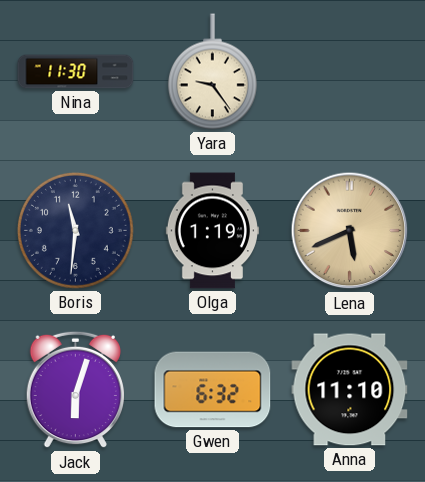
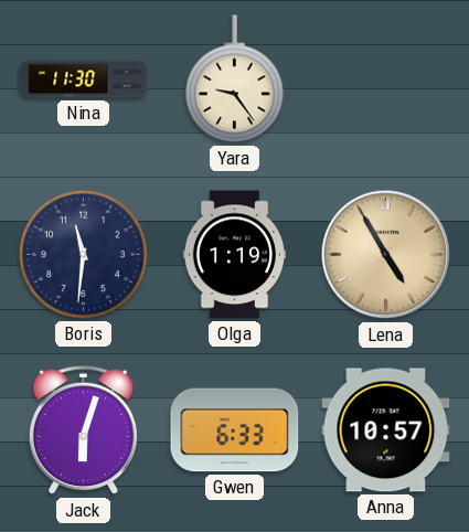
Lena: 5:41 -> 4:55
Gwen: 6:32 -> 6:33
Anna: 11:10 -> 10:57
